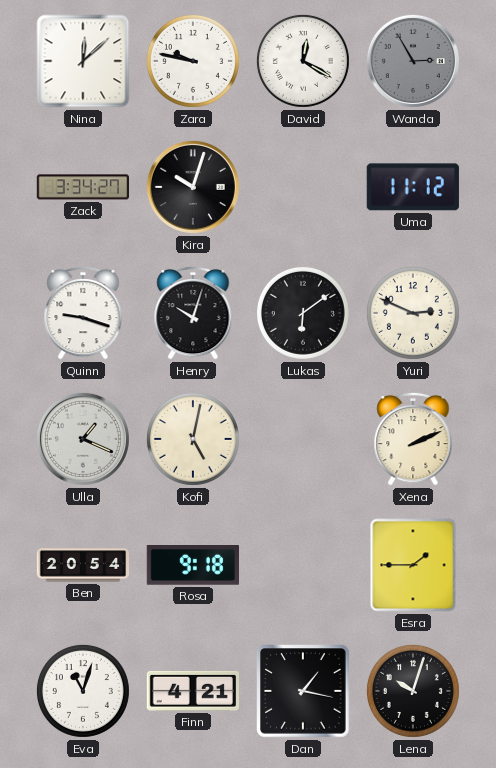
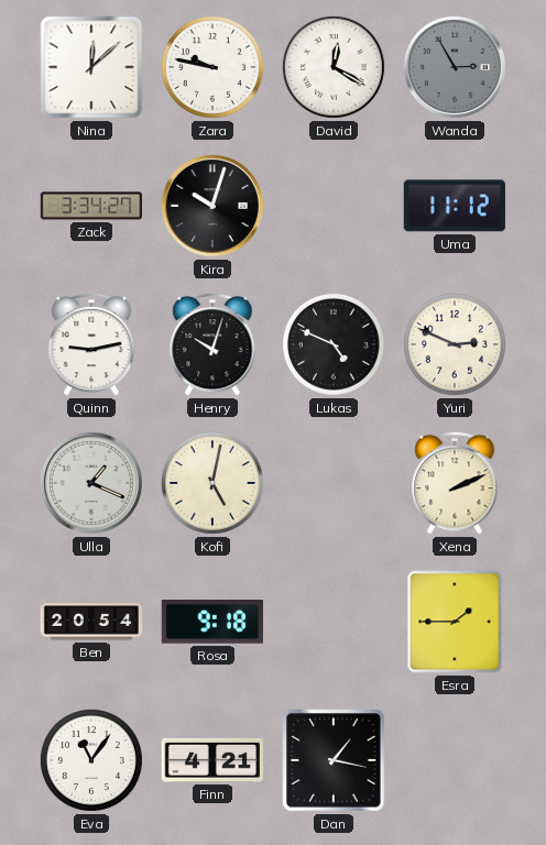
Quinn: 9:18 -> 9:13
Lukas: 6:09 -> 4:49
Eva: 11:03 -> 11:06
Lena: 10:03 -> none
